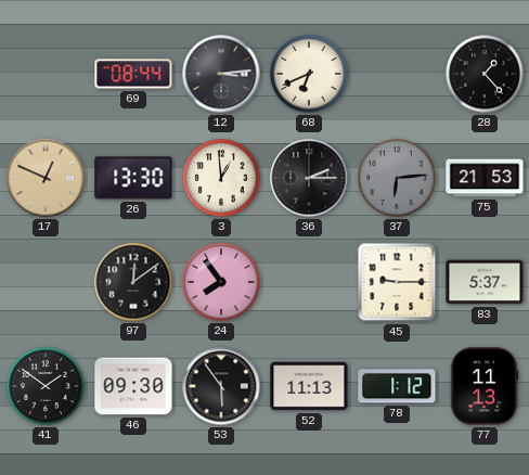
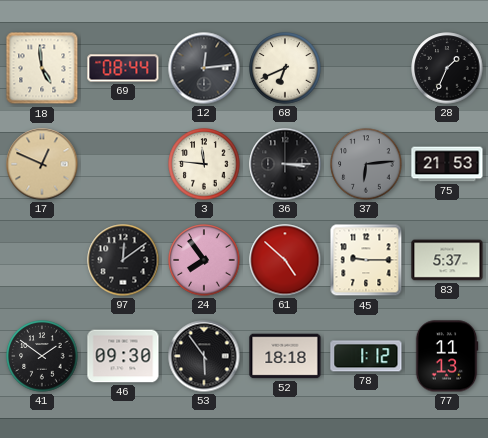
18: none -> 4:59
12: 3:14 -> 12:14
28: 1:23 -> 1:34
26: 13:30 -> none
3: 12:59 -> 11:46
36: 2:15 -> 3:15
61: none -> 4:52
52: 11:13 -> 18:18
